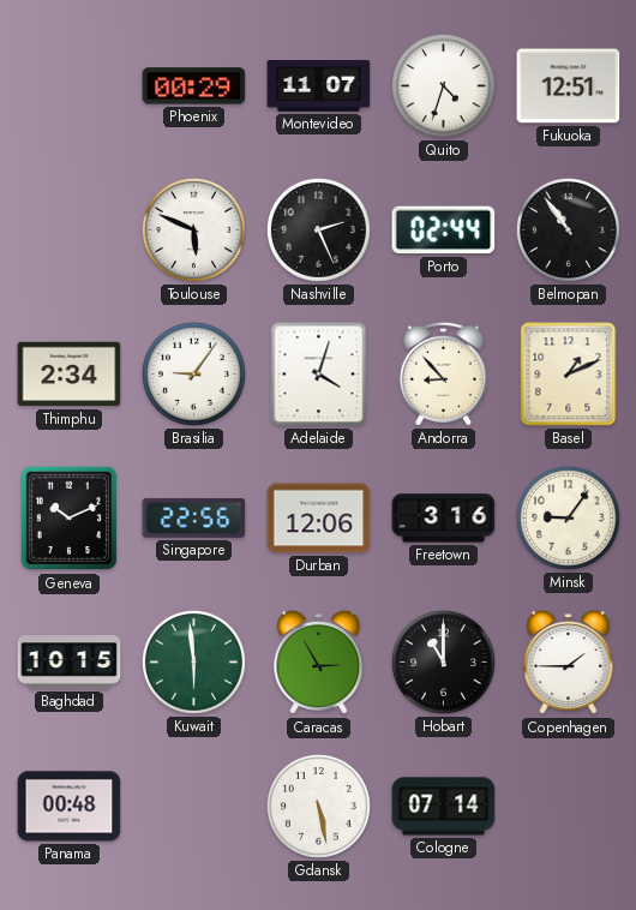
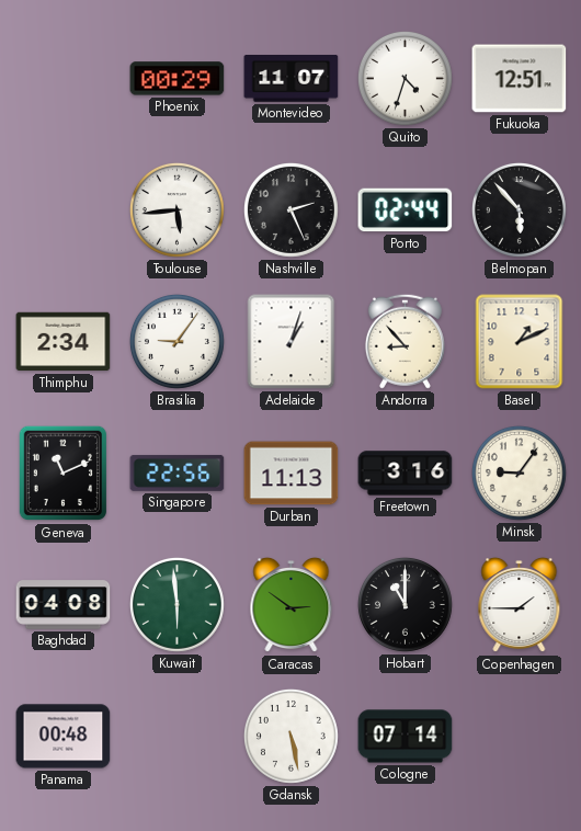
Toulouse: 5:49 -> 5:44
Belmopan: 10:54 -> 5:53
Adelaide: 4:03 -> 1:03
Geneva: 10:11 -> 11:11
Durban: 12:06 -> 11:13
Baghdad: 10:15 -> 04:08
Caracas: 2:55 -> 2:51
